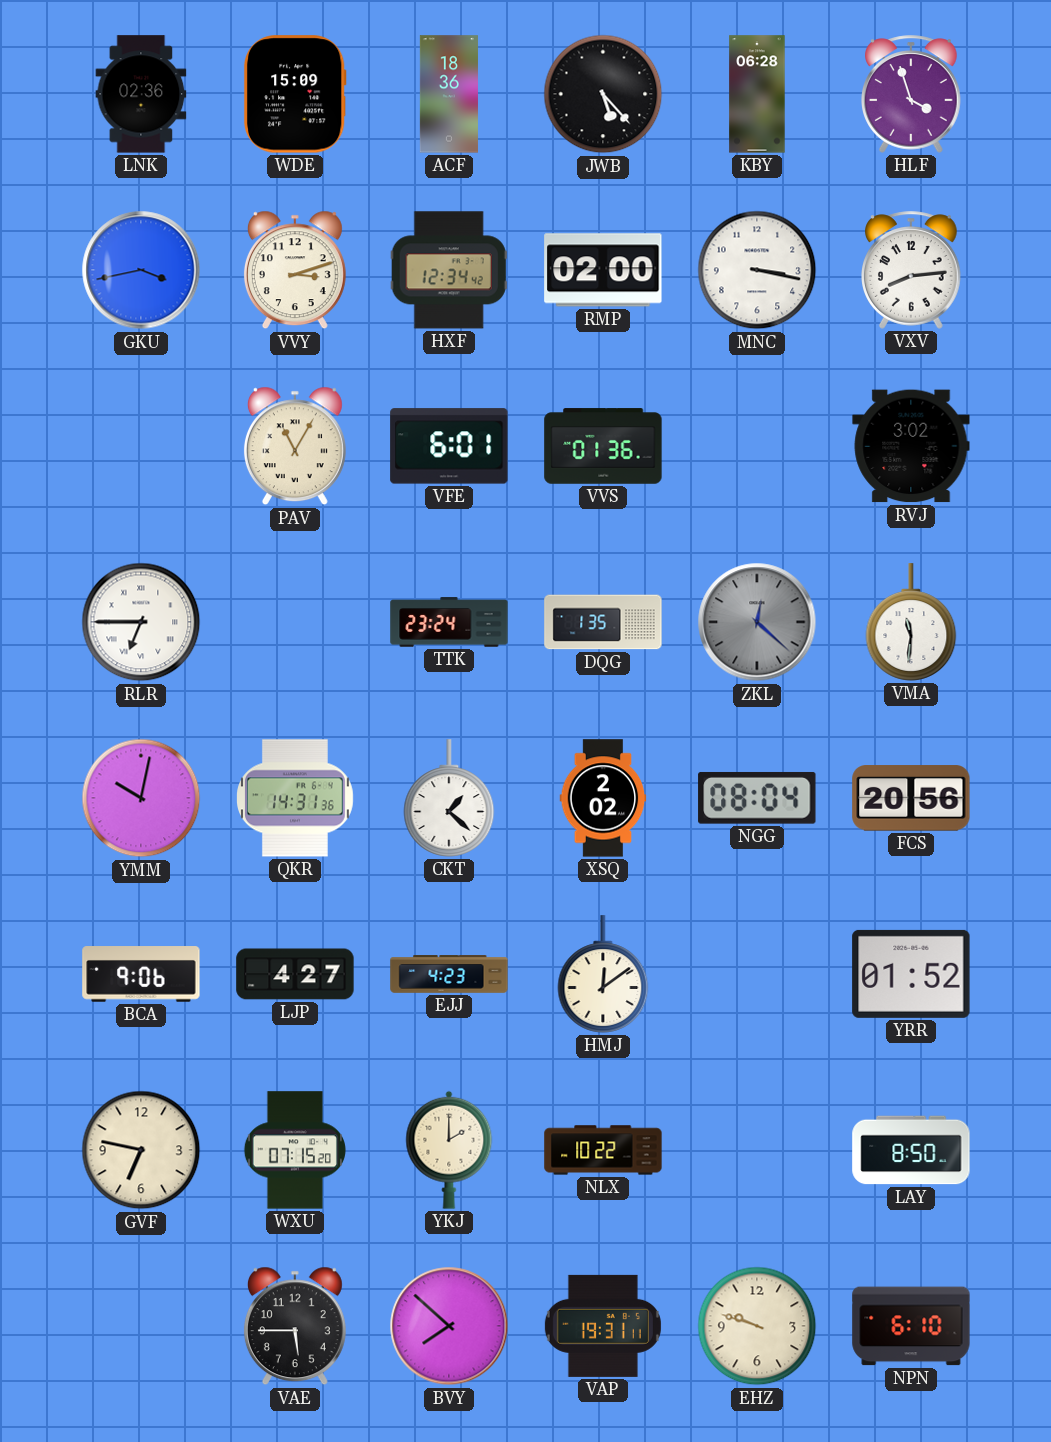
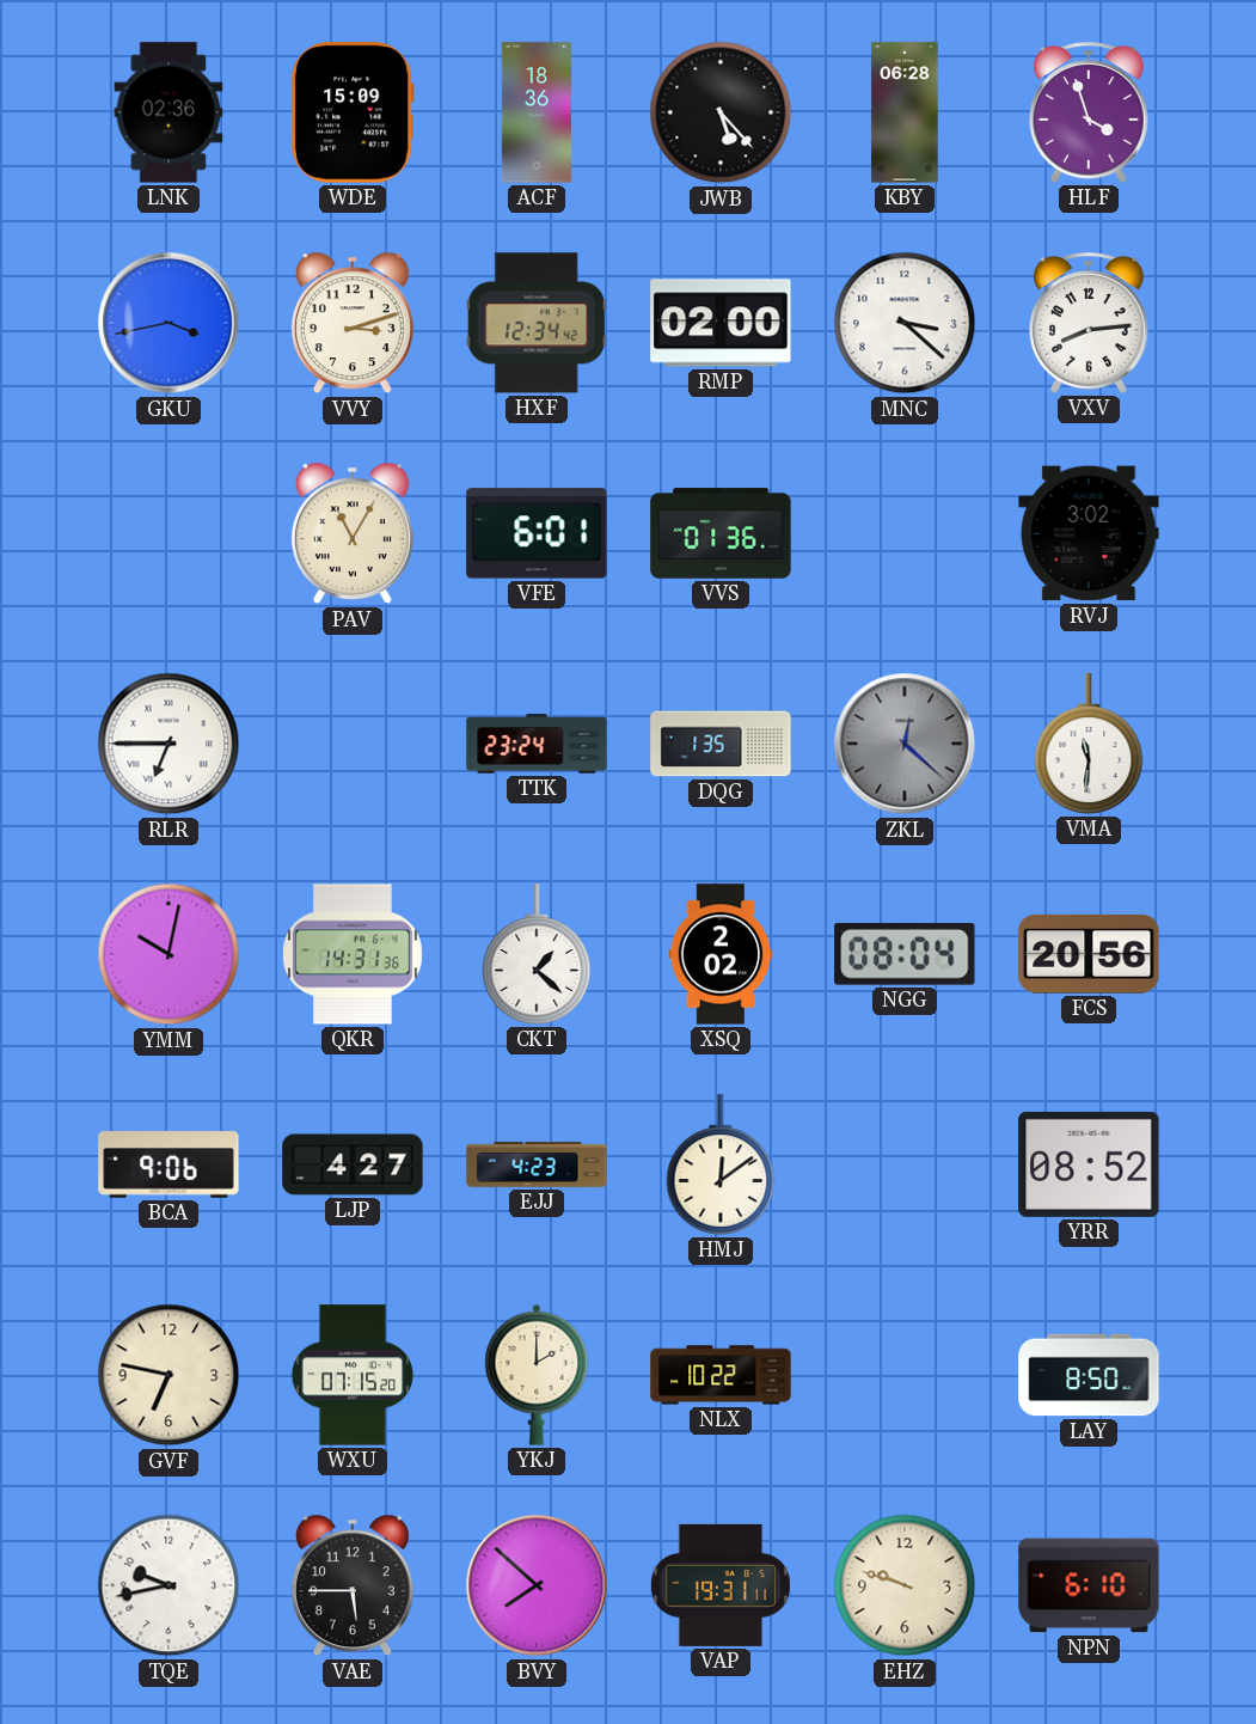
MNC: 3:17 -> 3:22
YRR: 01:52 -> 08:52
TQE: none -> 9:43
